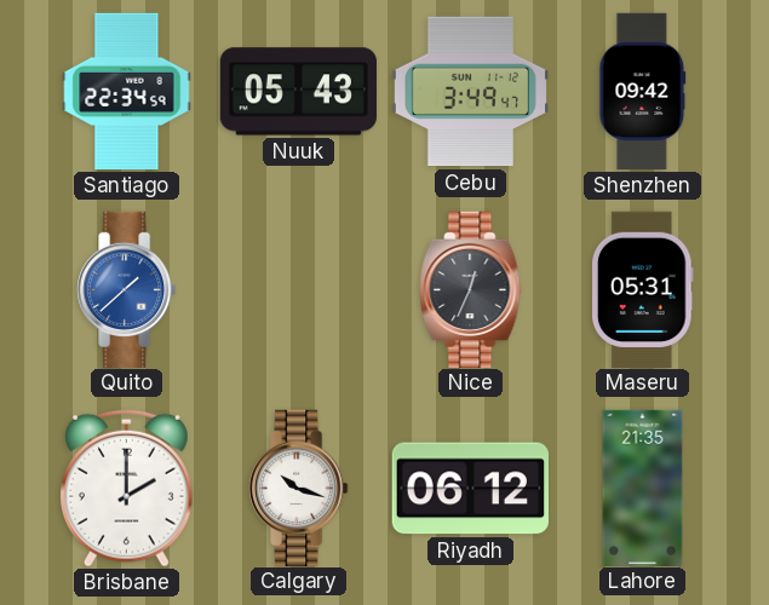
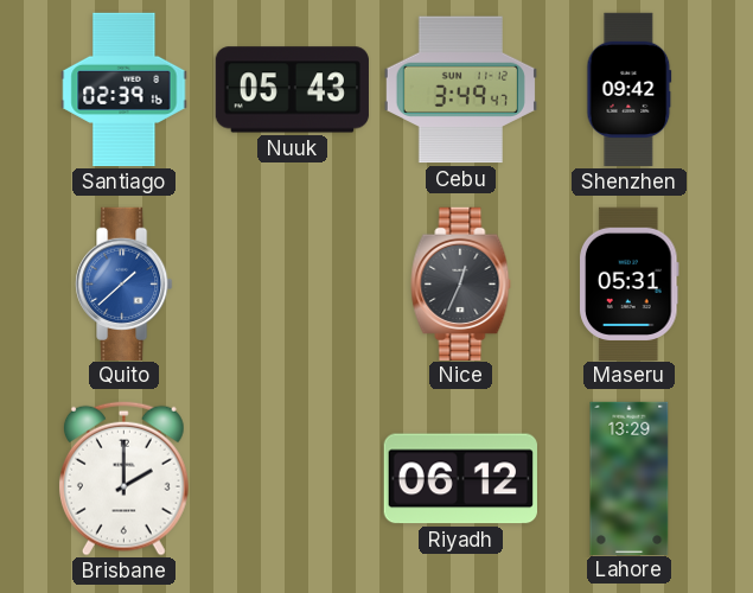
Santiago: 22:34 -> 02:39
Calgary: 10:18 -> none
Lahore: 21:35 -> 13:29
